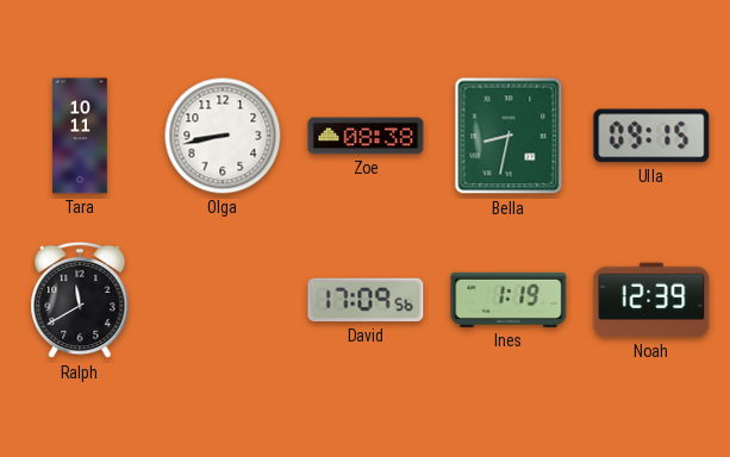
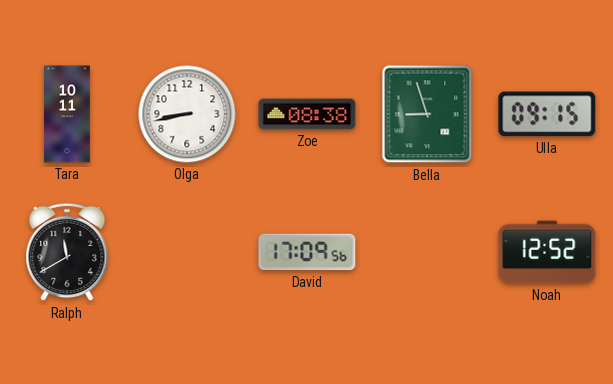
Bella: 8:32 -> 8:57
Ines: 1:19 -> none
Noah: 12:39 -> 12:52
